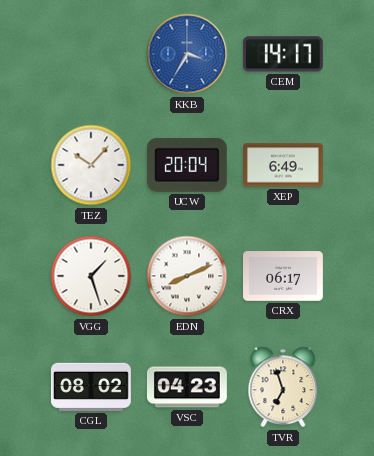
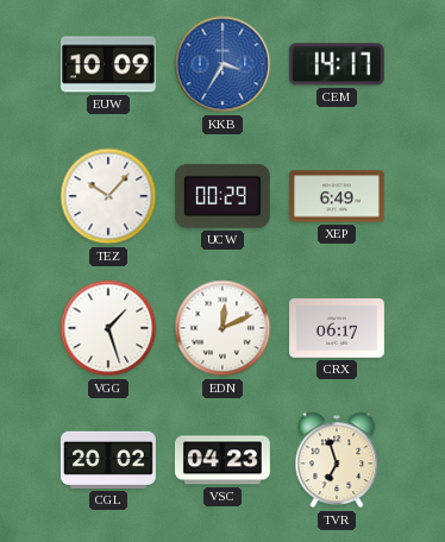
EUW: none -> 10:09
UCW: 20:04 -> 00:29
EDN: 8:11 -> 12:11
CGL: 08:02 -> 20:02
